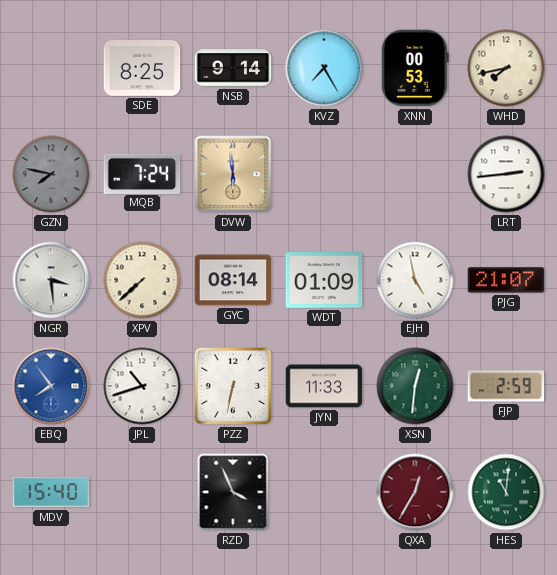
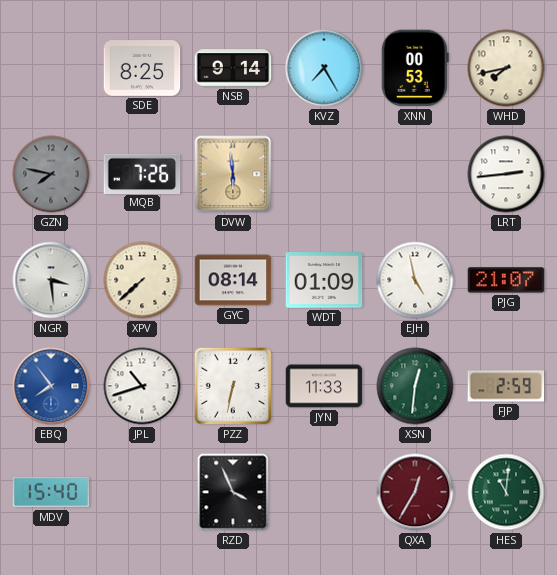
MQB: 7:24 -> 7:26
